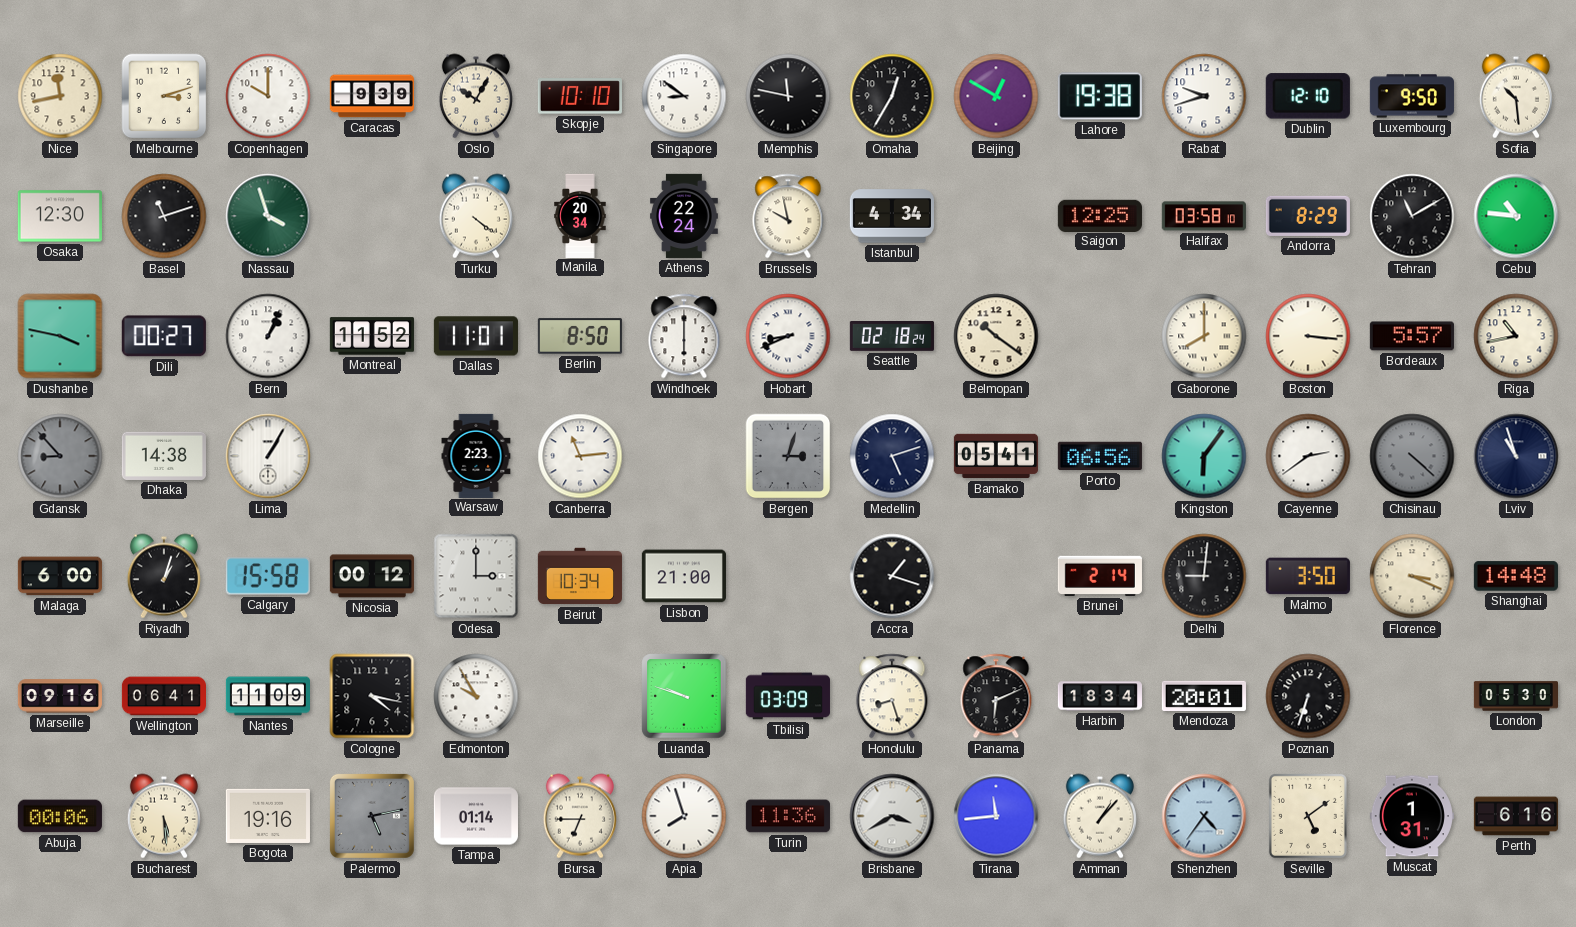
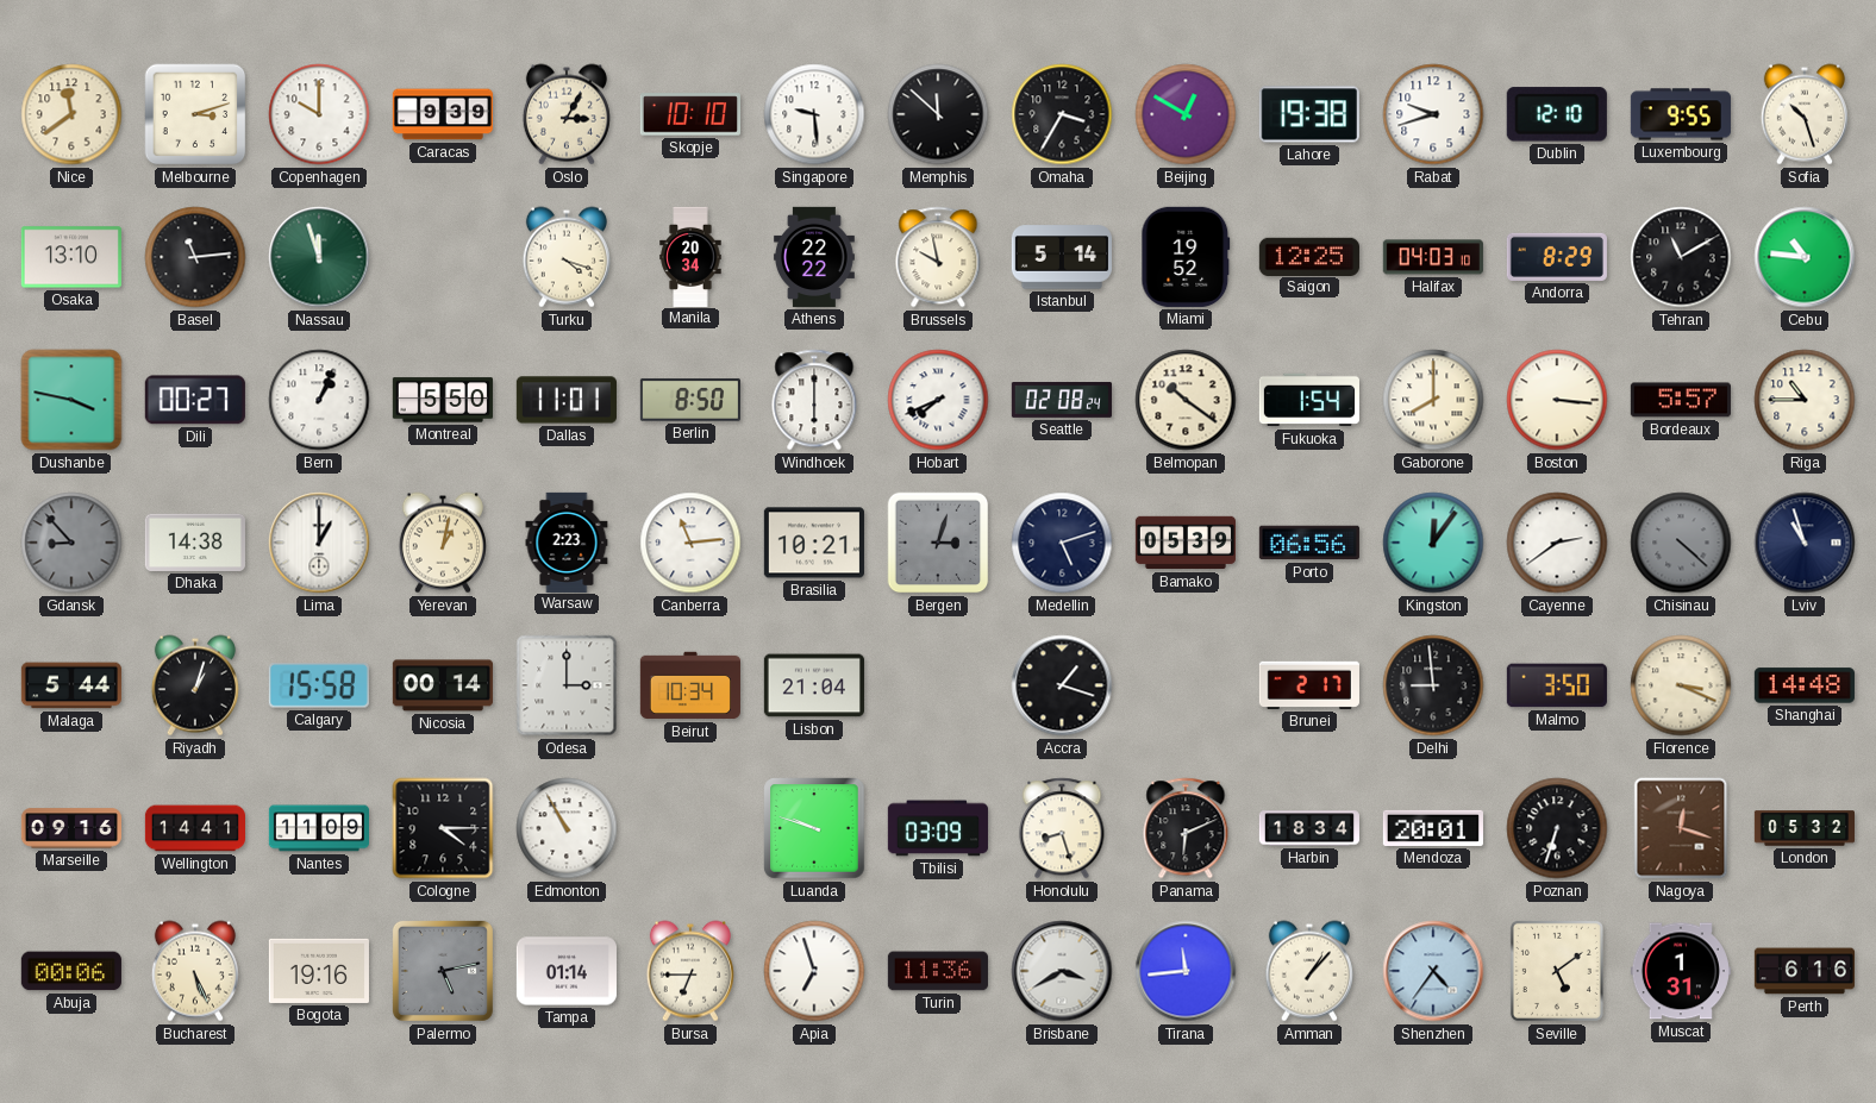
Nice: 11:43 -> 11:39
Oslo: 10:05 -> 3:05
Singapore: 8:51 -> 9:29
Memphis: 11:47 -> 11:52
Omaha: 12:35 -> 3:35
Luxembourg: 9:50 -> 9:55
Sofia: 10:29 -> 10:27
Osaka: 12:30 -> 13:10
Basel: 11:12 -> 11:14
Nassau: 3:57 -> 11:57
Turku: 4:21 -> 4:18
Athens: 22:24 -> 22:22
Istanbul: 4:34 -> 5:14
Miami: none -> 19:52
Halifax: 03:58 -> 04:03
Montreal: 11:52 -> 5:50
Hobart: 8:41 -> 7:41
Seattle: 02:18 -> 02:08
Fukuoka: none -> 1:54
Riga: 10:43 -> 10:45
Lima: 1:05 -> 1:00
Yerevan: none -> 1:02
Brasilia: none -> 10:21
Bamako: 05:41 -> 05:39
Kingston: 6:06 -> 12:06
Malaga: 6:00 -> 5:44
Nicosia: 00:12 -> 00:14
Lisbon: 21:00 -> 21:04
Brunei: 2:14 -> 2:17
Delhi: 9:01 -> 8:59
Wellington: 06:41 -> 14:41
Cologne: 4:17 -> 4:15
Edmonton: 9:55 -> 10:55
Nagoya: none -> 12:18
London: 05:30 -> 05:32
Bucharest: 5:29 -> 5:26
Apia: 7:57 -> 6:57
